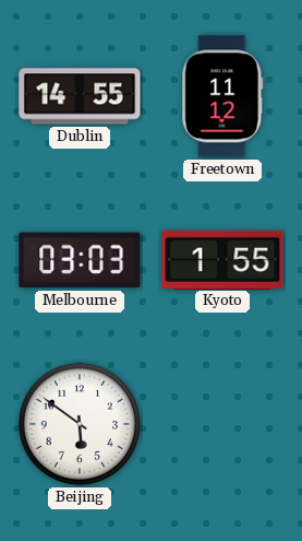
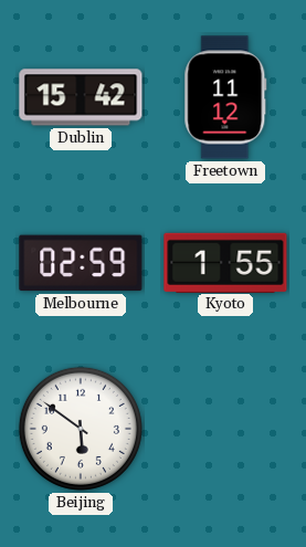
Dublin: 14:55 -> 15:42
Melbourne: 03:03 -> 02:59
